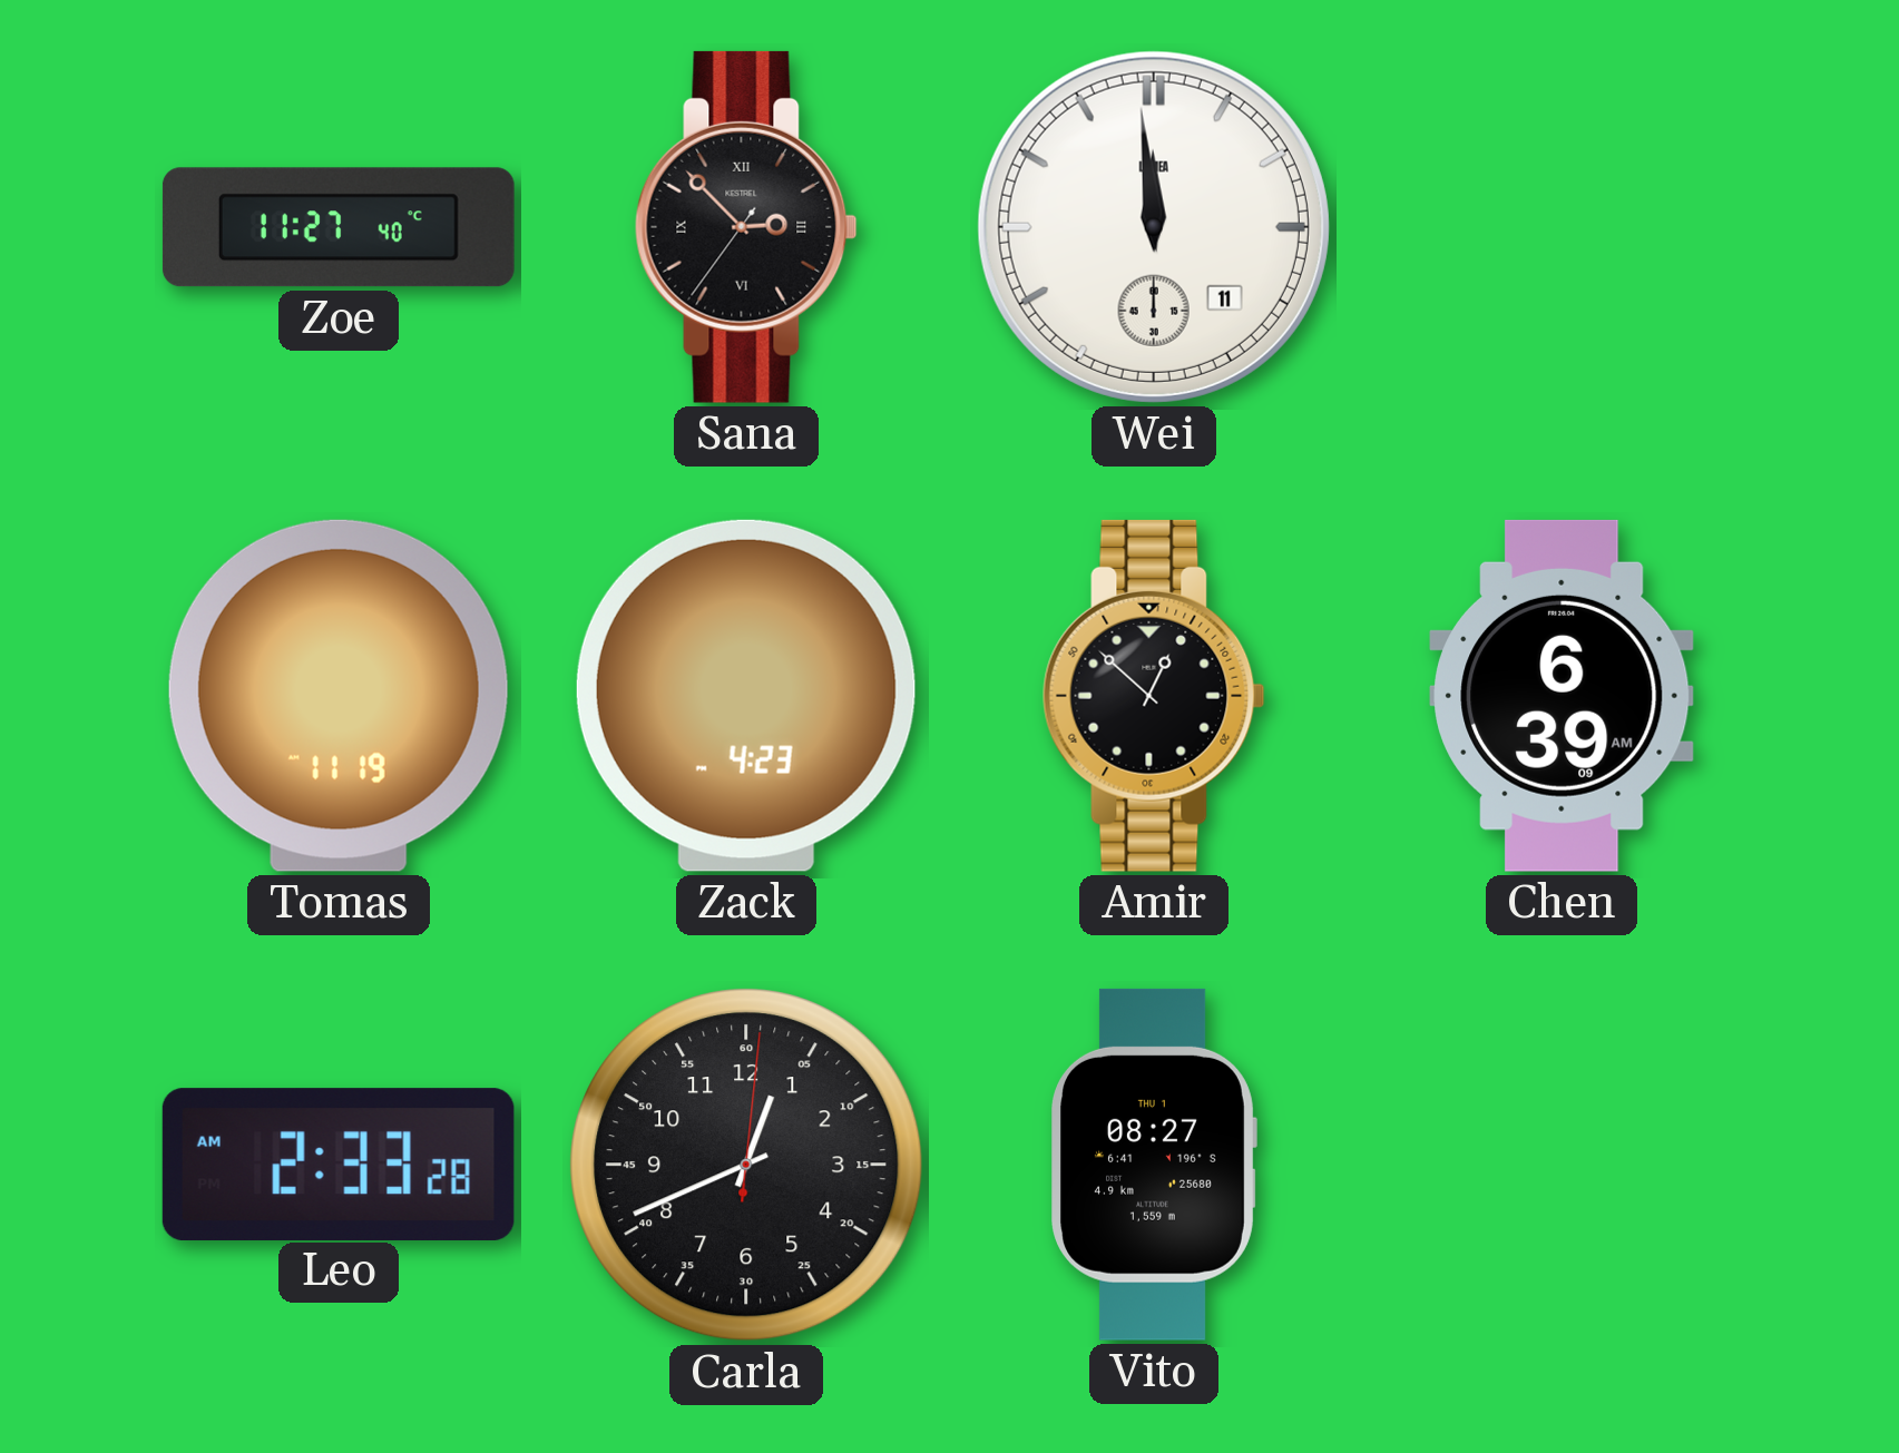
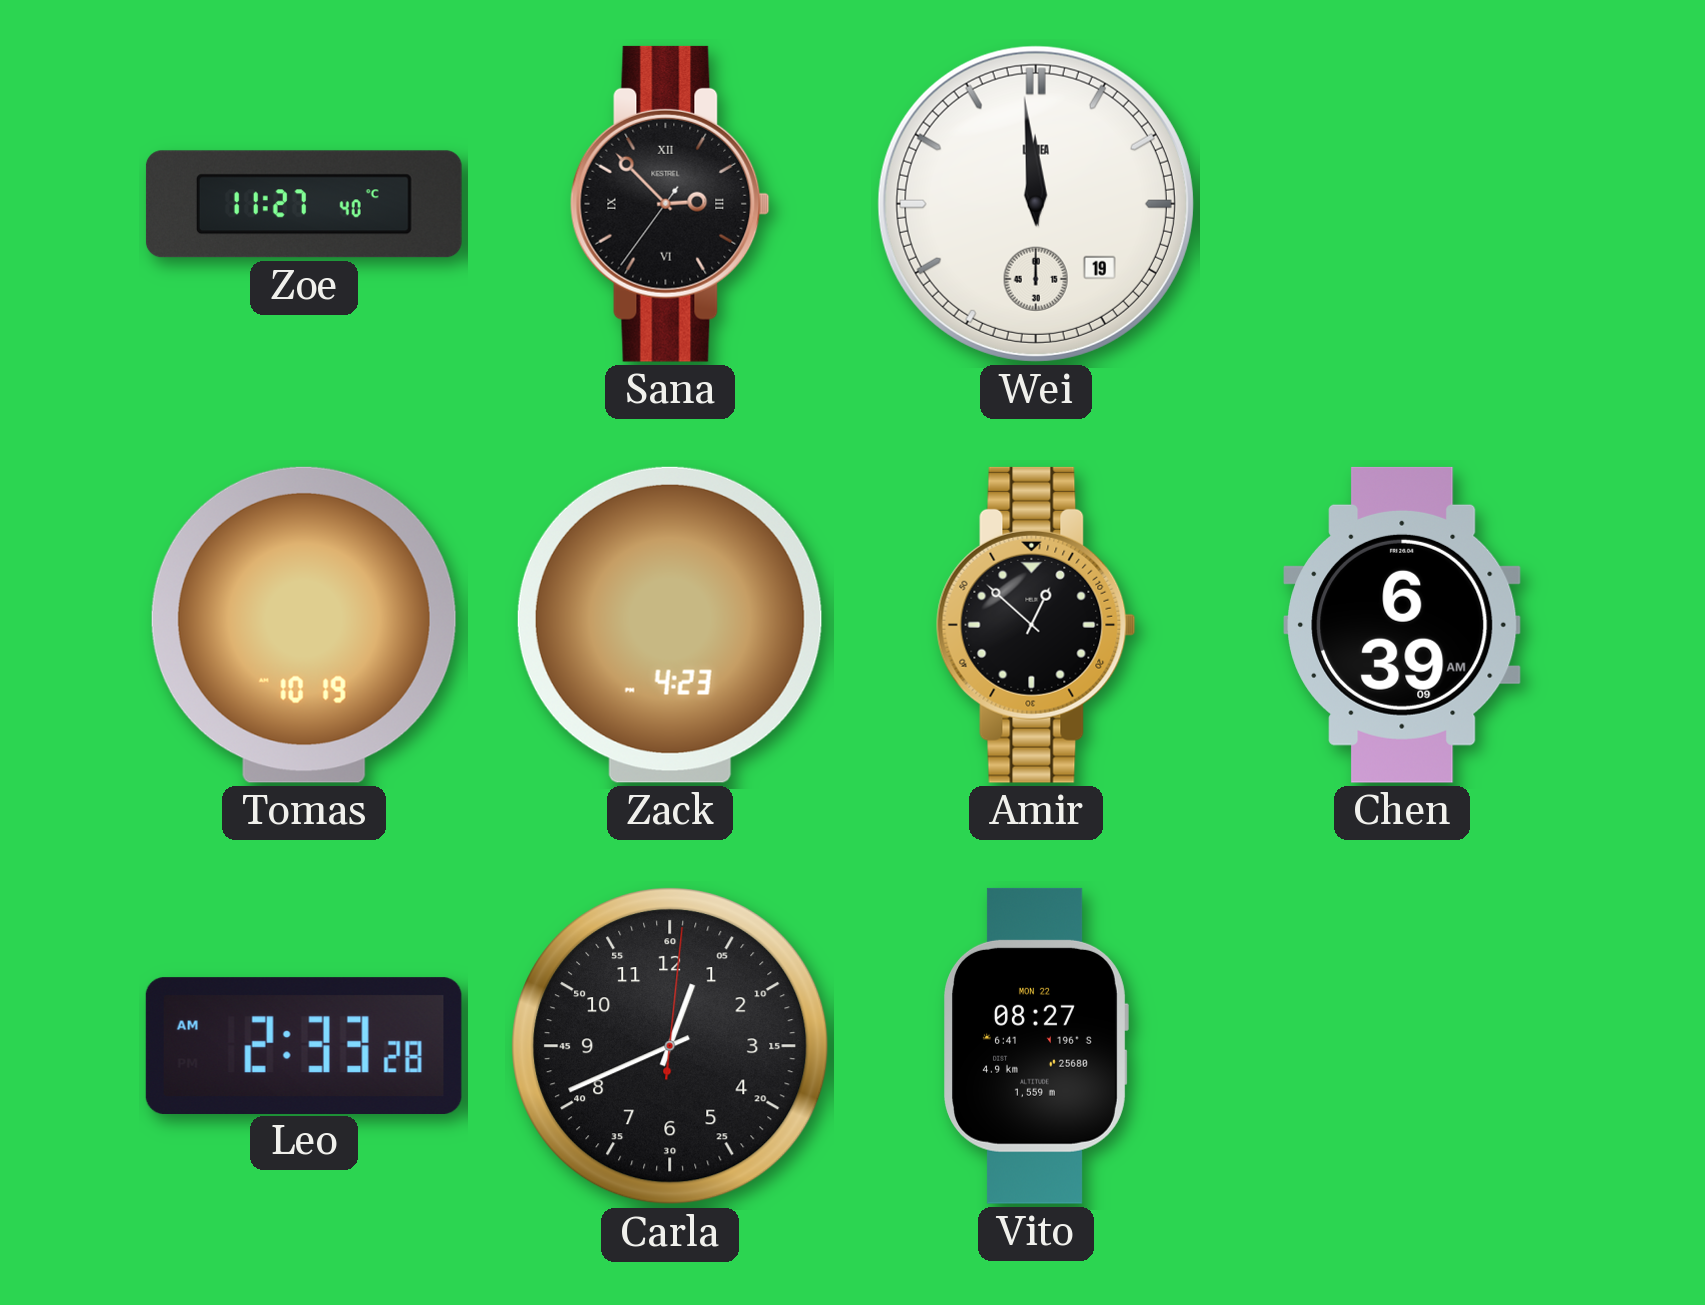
Wei date: 11 -> 19
Tomas: 11:19 -> 10:19
Vito date: THU 1 -> MON 22
